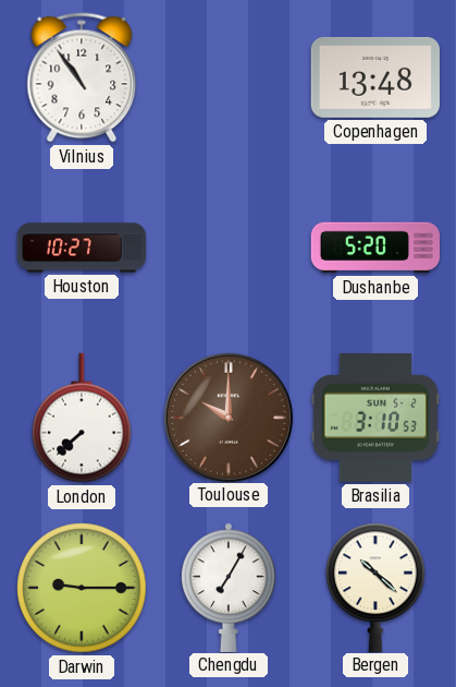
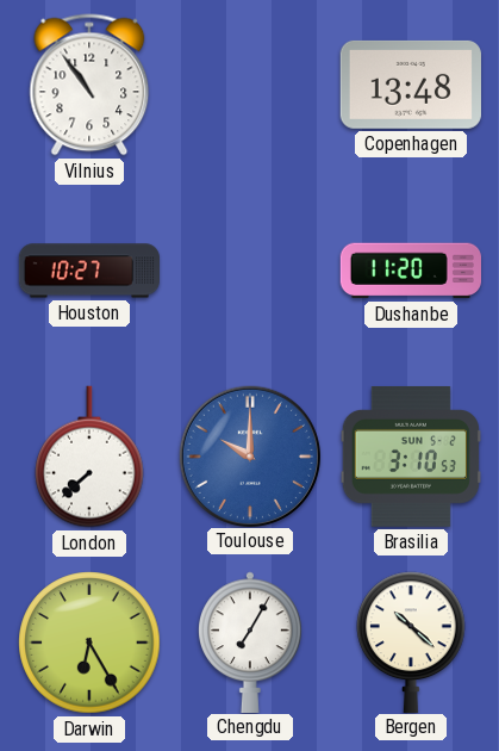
Dushanbe: 5:20 -> 11:20
Toulouse dial: brown -> blue
Darwin: 9:15 -> 6:25
